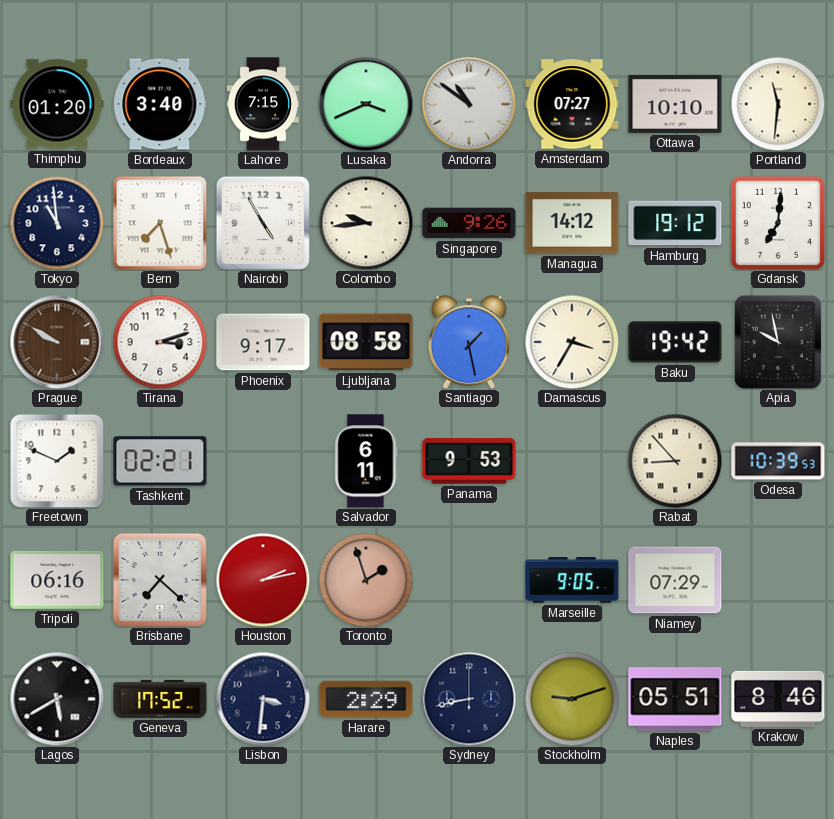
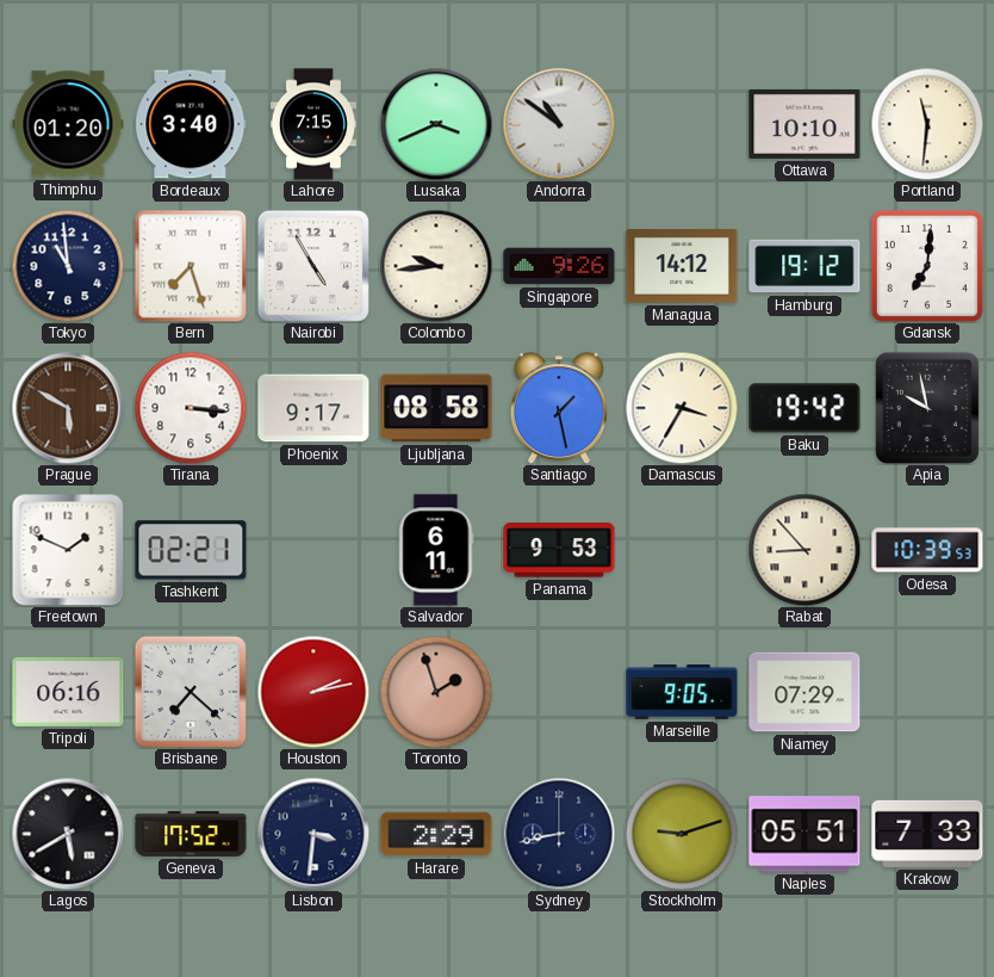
Amsterdam: 07:27 -> none
Prague: 9:50 -> 5:50
Tirana: 3:12 -> 3:16
Krakow: 8:46 -> 7:33
